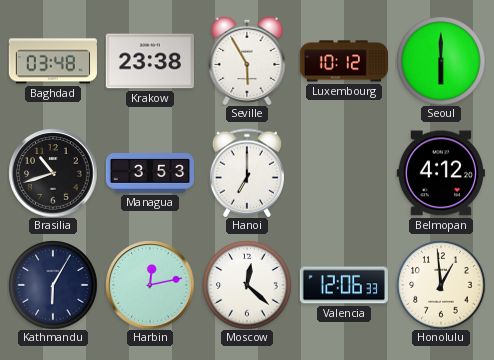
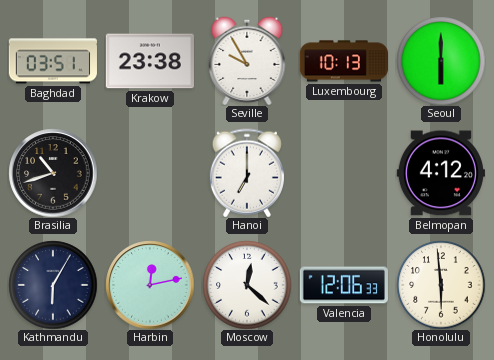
Baghdad: 03:48 -> 03:51
Seville: 5:55 -> 9:55
Luxembourg: 10:12 -> 10:13
Managua: 3:53 -> none
Honolulu: 12:59 -> 5:59
